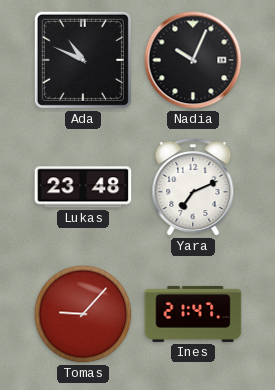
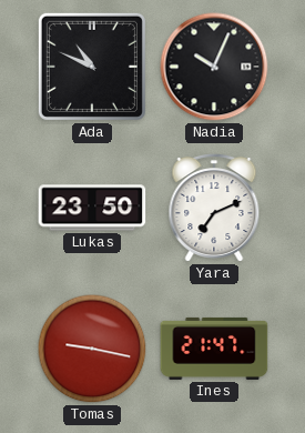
Lukas: 23:48 -> 23:50
Tomas: 9:07 -> 9:17
